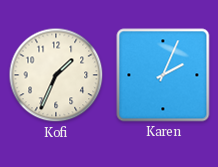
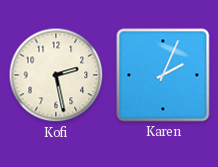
Kofi: 1:34 -> 2:28
